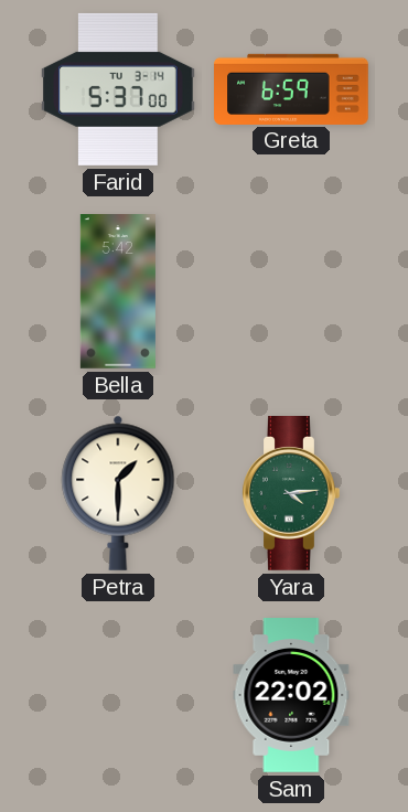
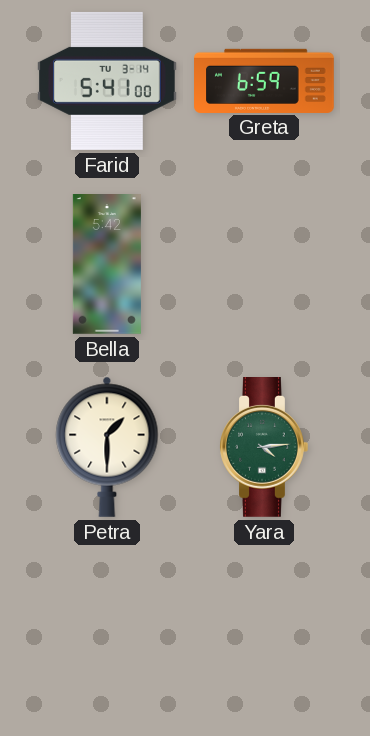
Farid: 5:37 -> 5:41
Sam: 22:02 -> none
